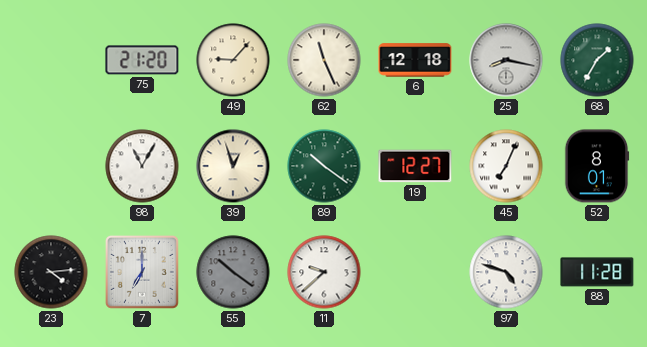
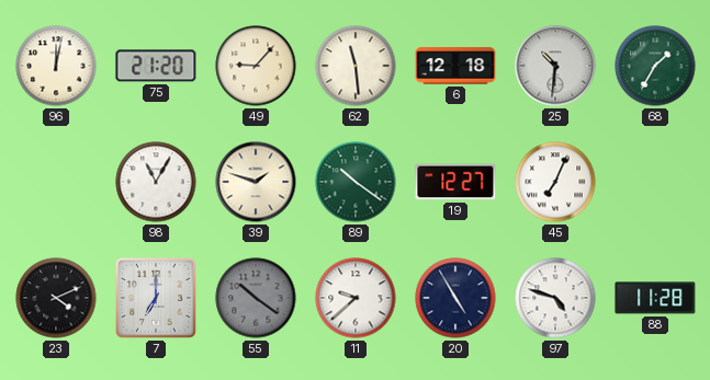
96: none -> 12:02
62: 11:26 -> 11:29
25: 8:17 -> 10:31
39: 12:57 -> 1:48
52: 8:01 -> none
23: 4:14 -> 4:11
20: none -> 4:55
